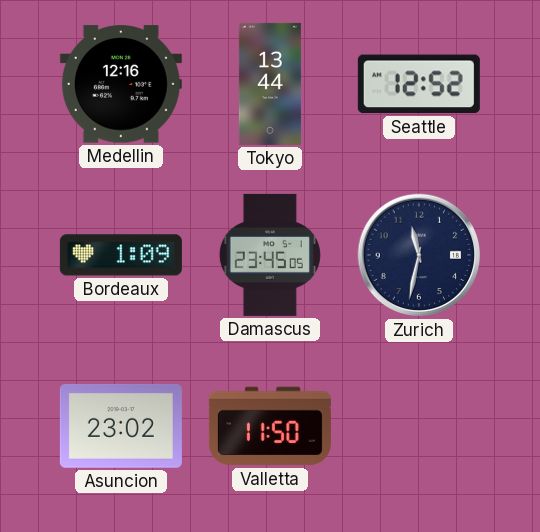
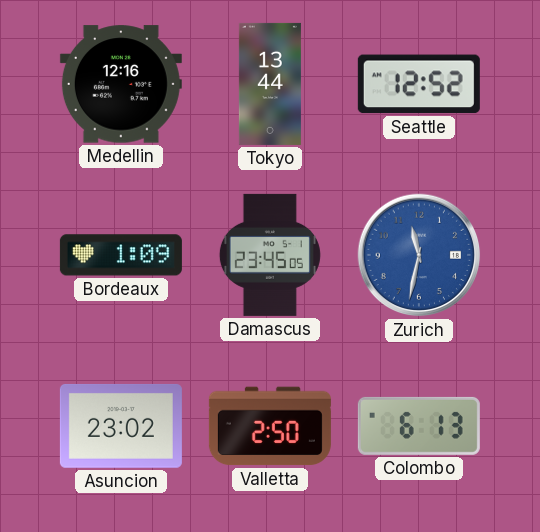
Zurich dial: navy -> blue
Valletta: 11:50 -> 2:50
Colombo: none -> 6:13
